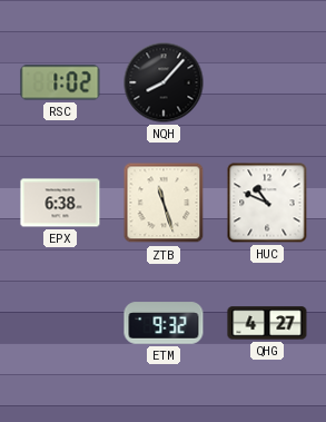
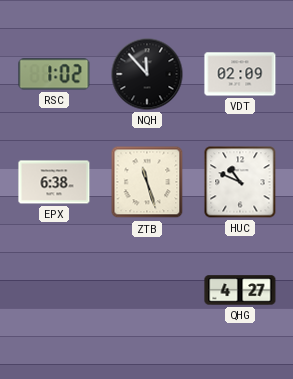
NQH: 8:07 -> 11:53
VDT: none -> 02:09
ETM: 9:32 -> none
